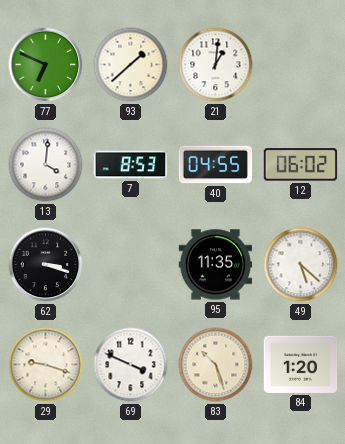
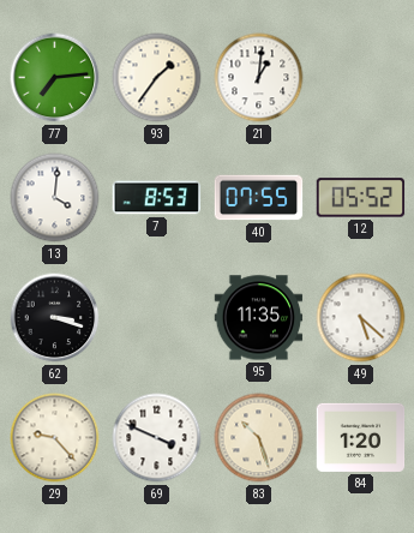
77: 6:49 -> 7:14
93: 1:38 -> 1:36
40: 04:55 -> 07:55
12: 06:02 -> 05:52
29: 9:18 -> 9:23
